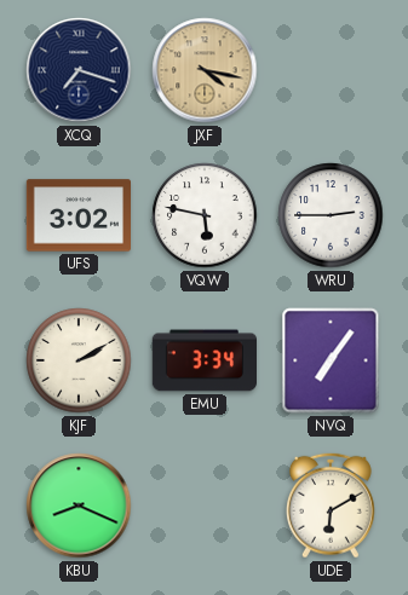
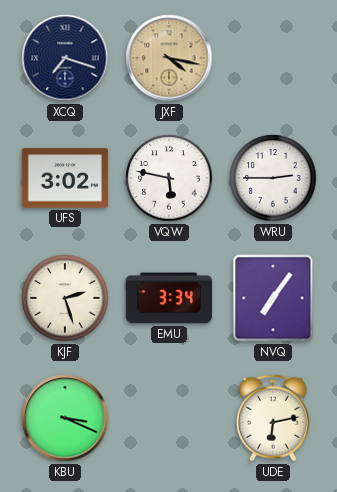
KJF: 2:10 -> 2:27
KBU: 8:19 -> 3:19
UDE: 6:10 -> 6:13
